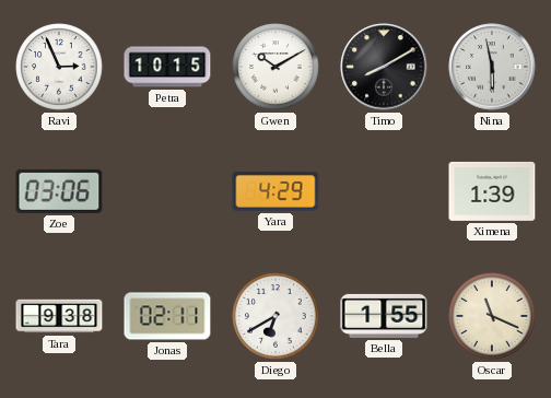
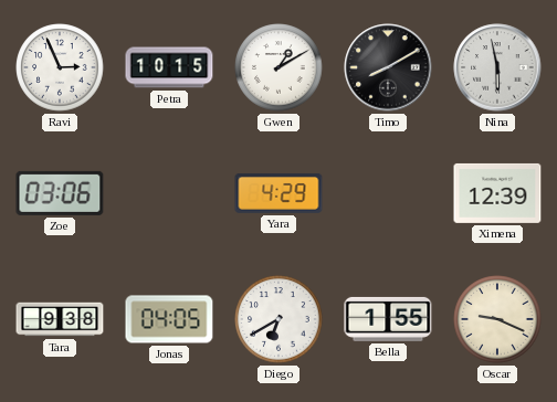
Gwen: 10:10 -> 1:10
Ximena: 1:39 -> 12:39
Jonas: 02:11 -> 04:05
Oscar: 11:19 -> 9:19
